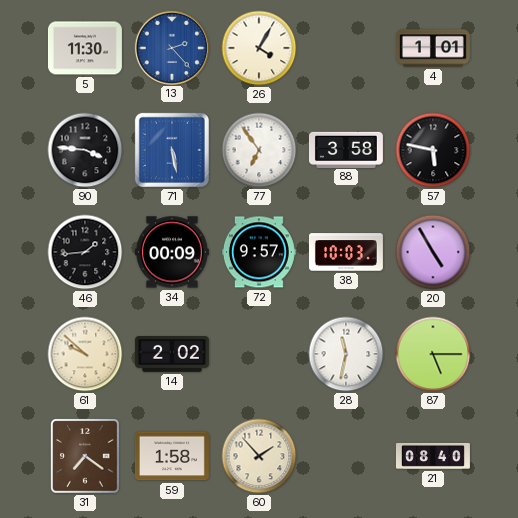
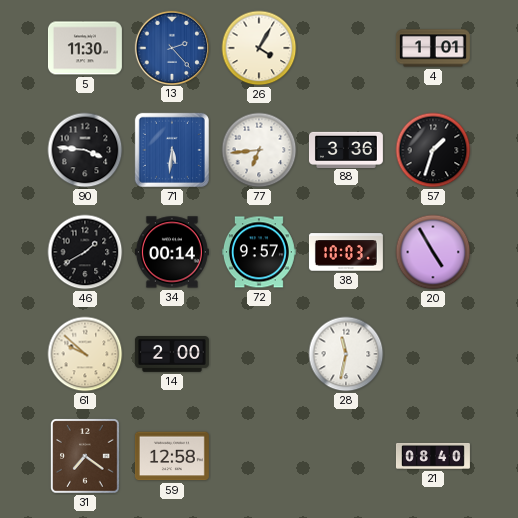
71: 5:28 -> 5:31
77: 6:54 -> 6:44
88: 3:58 -> 3:36
57: 5:47 -> 1:33
46: 1:44 -> 1:40
34: 00:09 -> 00:14
14: 2:02 -> 2:00
87: 5:15 -> none
59: 1:58 -> 12:58
60: 1:53 -> none
